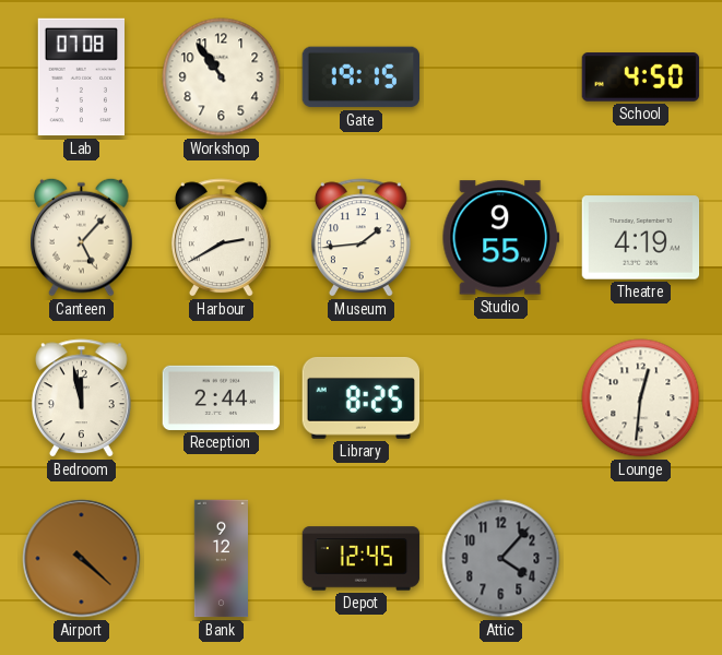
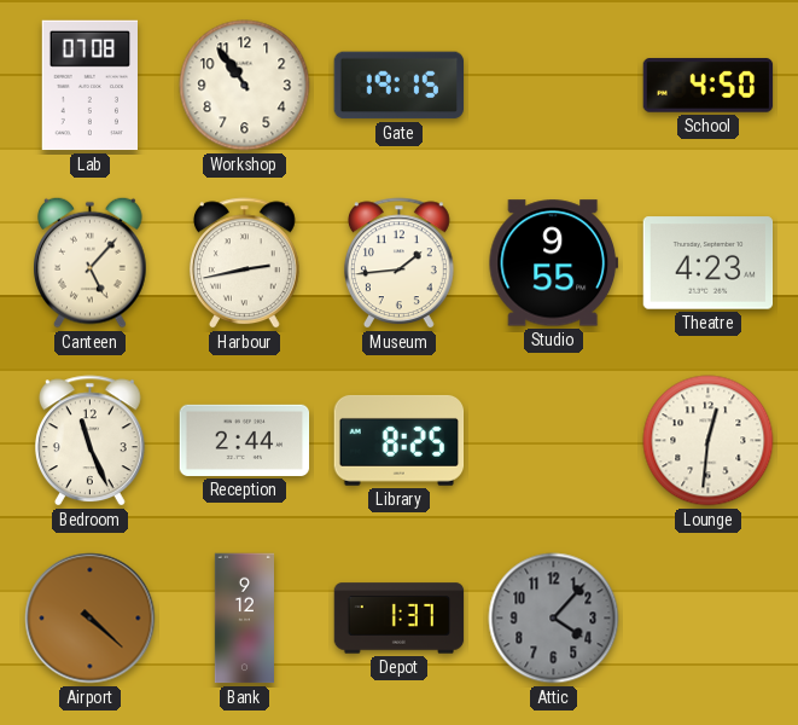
Harbour: 2:40 -> 2:43
Theatre: 4:19 -> 4:23
Bedroom: 11:58 -> 11:26
Depot: 12:45 -> 1:37
